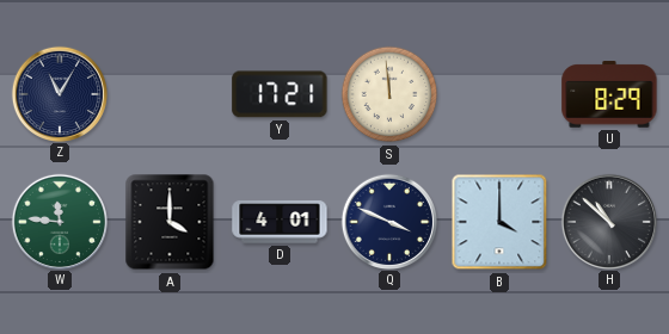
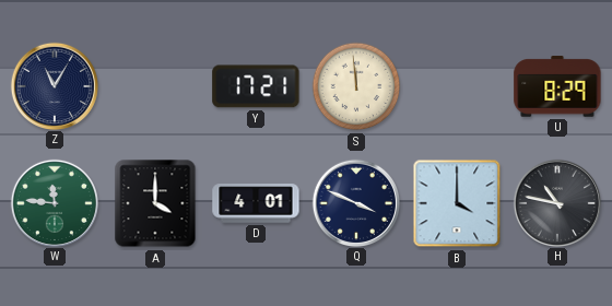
H: 10:52 -> 10:47
